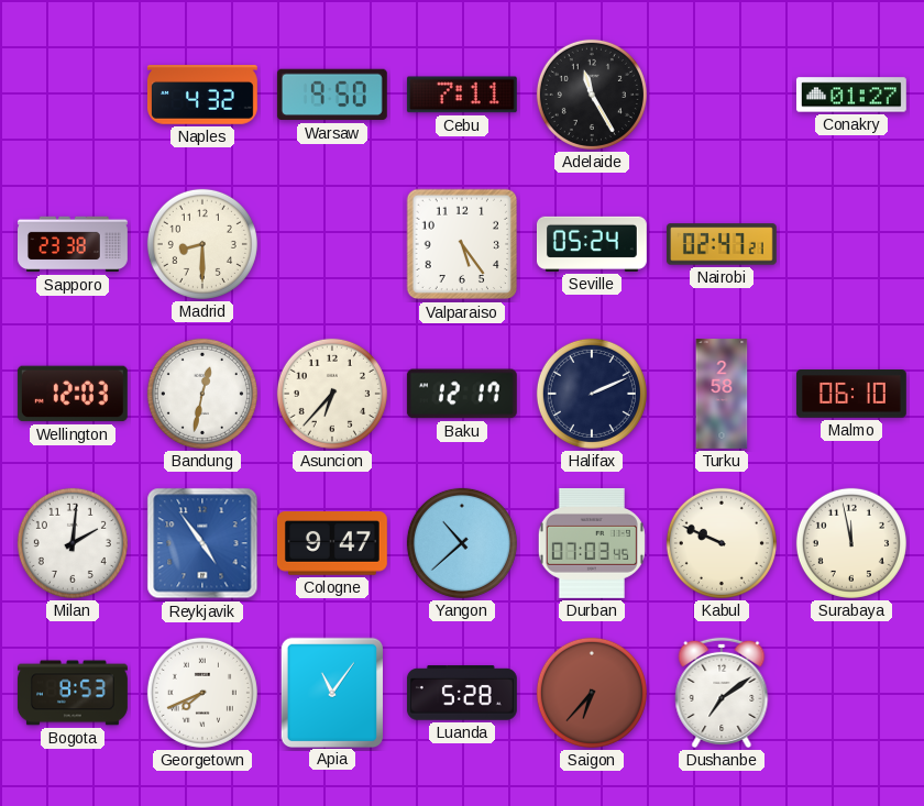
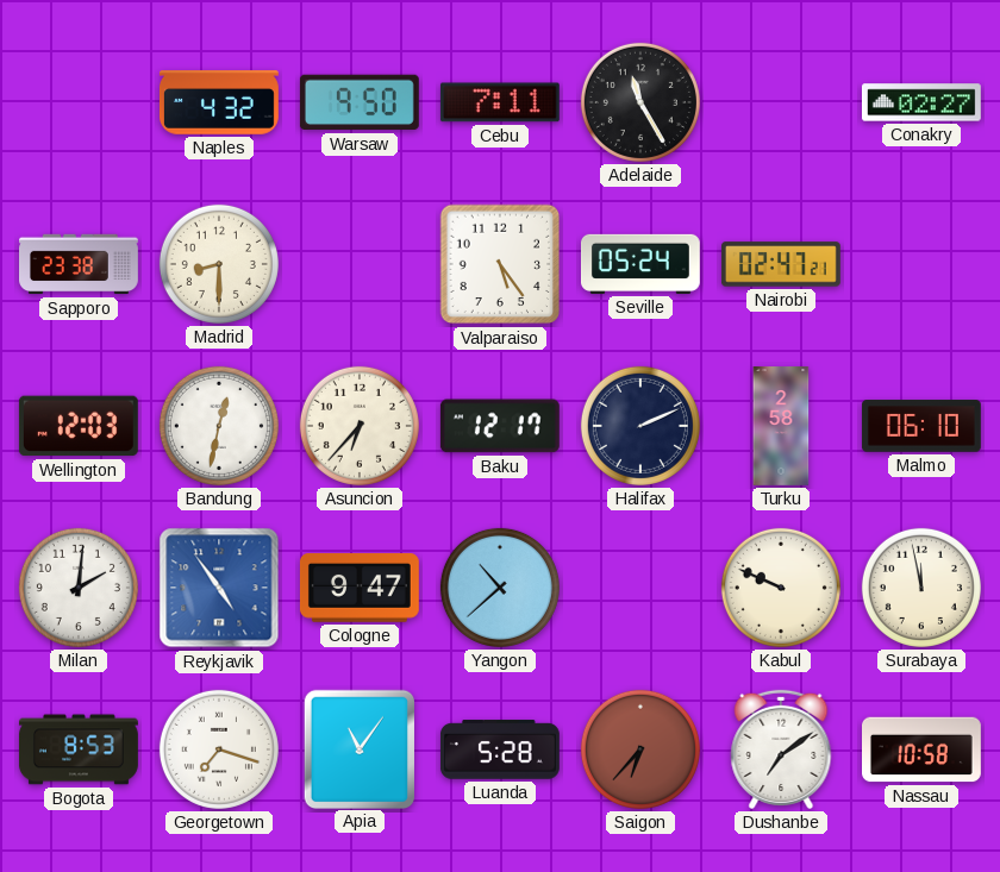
Conakry: 01:27 -> 02:27
Durban: 07:03 -> none
Georgetown: 7:41 -> 7:18
Nassau: none -> 10:58
